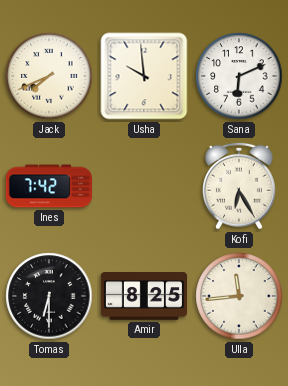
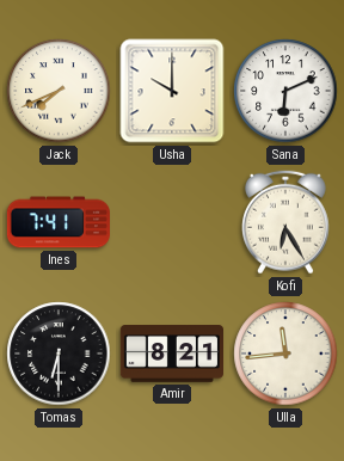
Usha: 9:59 -> 10:00
Ines: 7:42 -> 7:41
Amir: 8:25 -> 8:21
